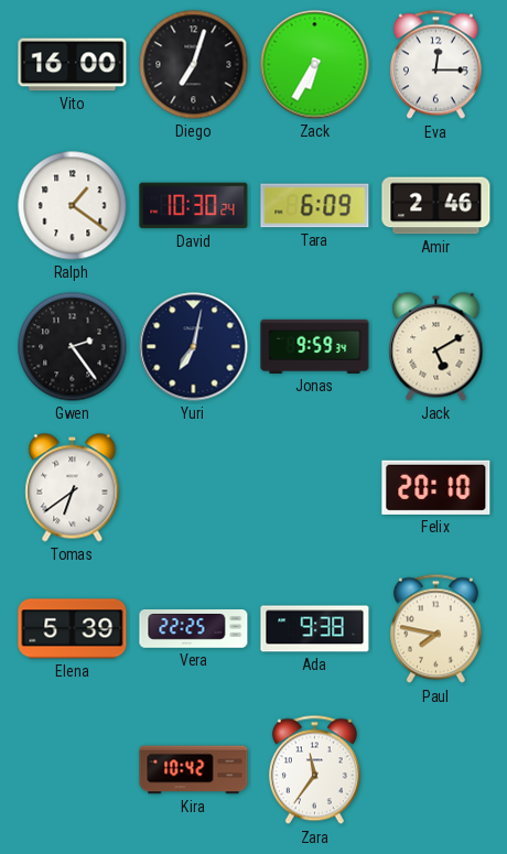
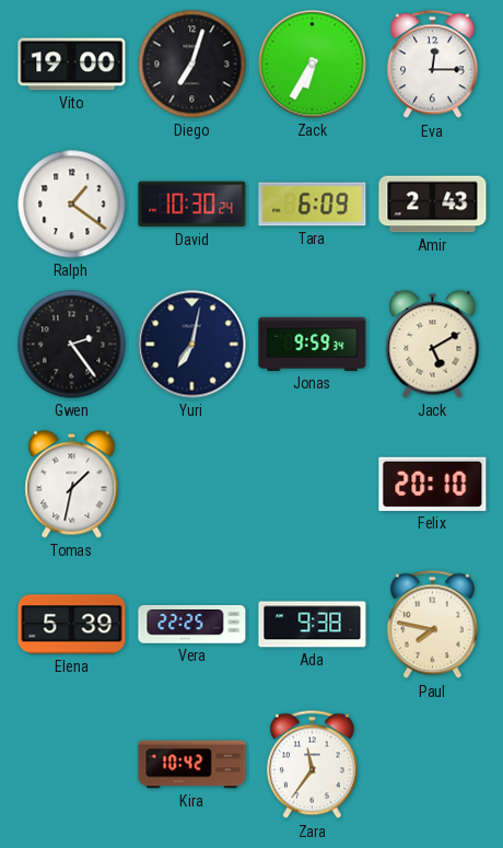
Vito: 16:00 -> 19:00
Amir: 2:46 -> 2:43
Tomas: 6:39 -> 1:32
